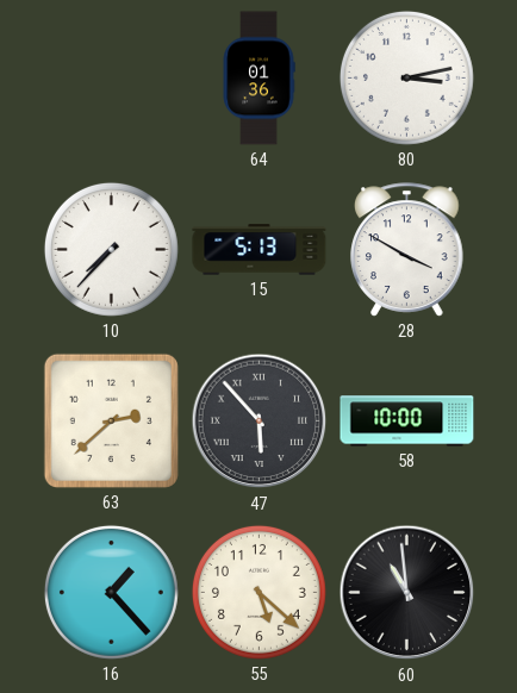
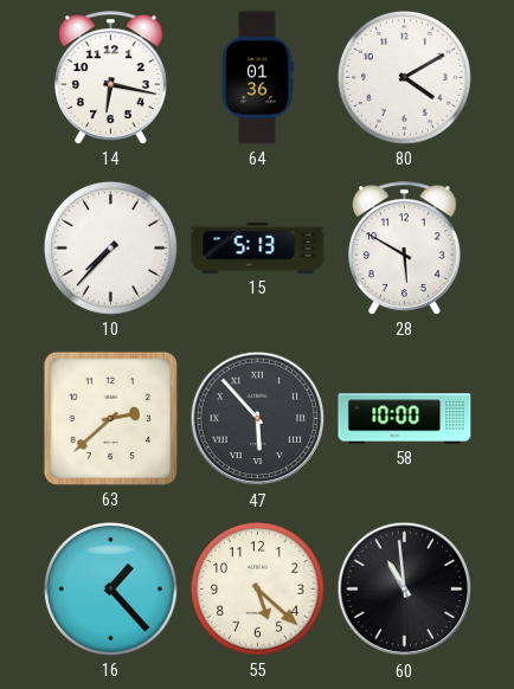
14: none -> 6:17
80: 3:13 -> 4:10
28: 3:50 -> 5:50
